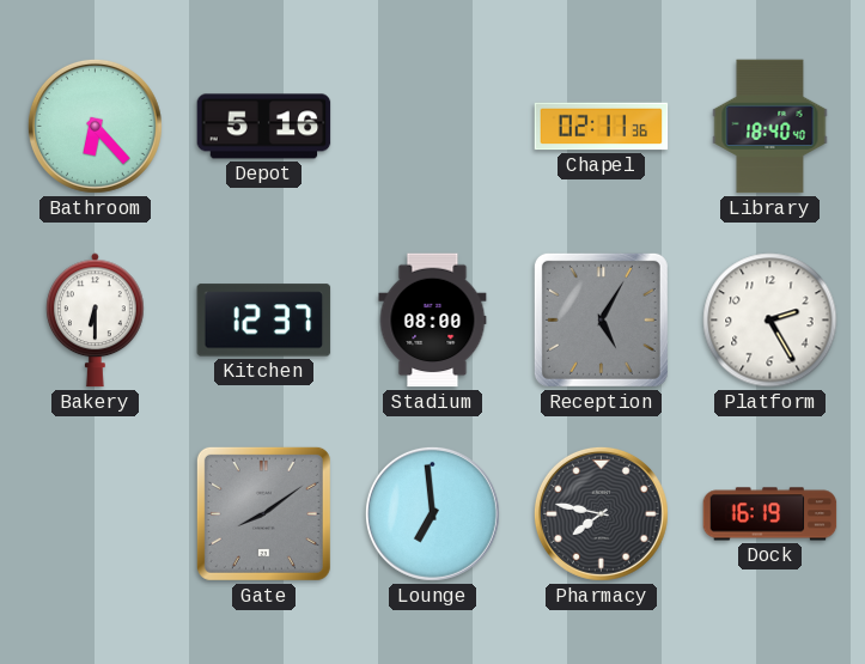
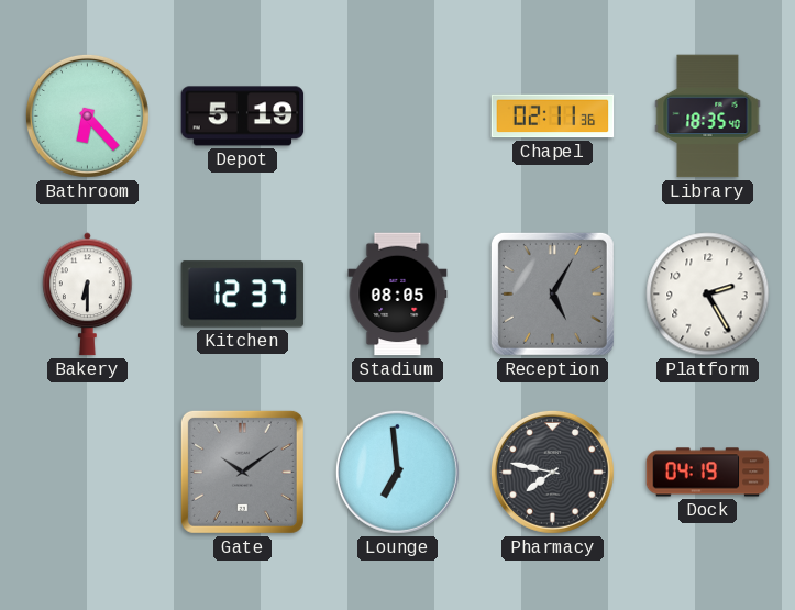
Depot: 5:16 -> 5:19
Library: 18:40 -> 18:35
Stadium: 08:00 -> 08:05
Gate: 8:09 -> 10:09
Dock: 16:19 -> 04:19
